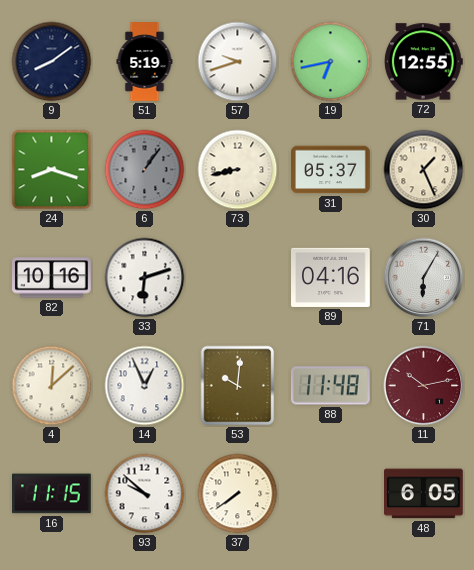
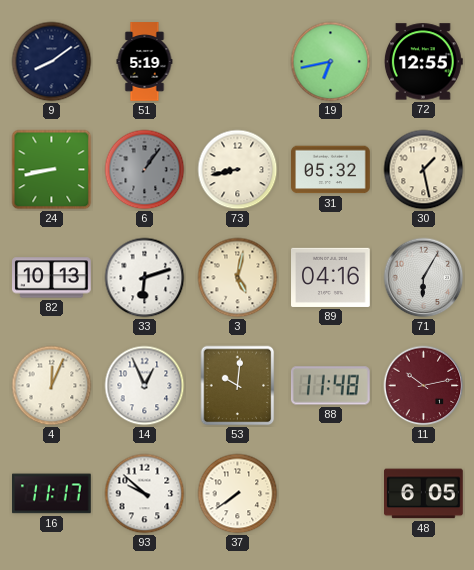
57: 9:42 -> none
24: 8:18 -> 8:43
31: 05:37 -> 05:32
30: 1:26 -> 1:28
82: 10:16 -> 10:13
3: none -> 5:02
4: 12:08 -> 12:04
16: 11:15 -> 11:17
